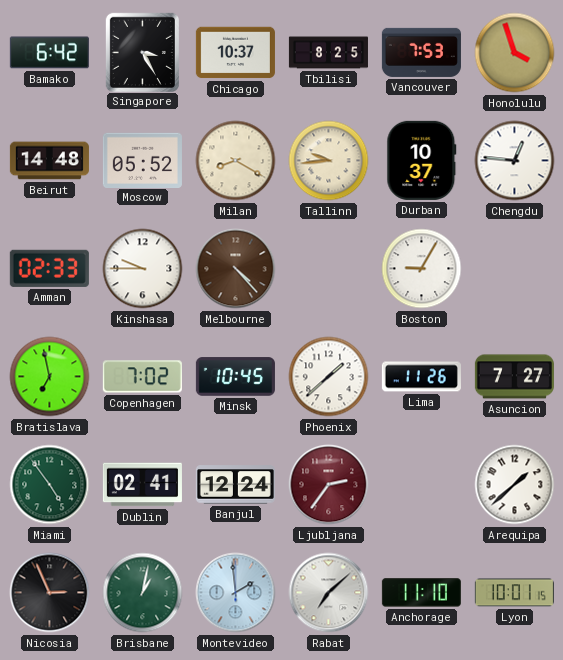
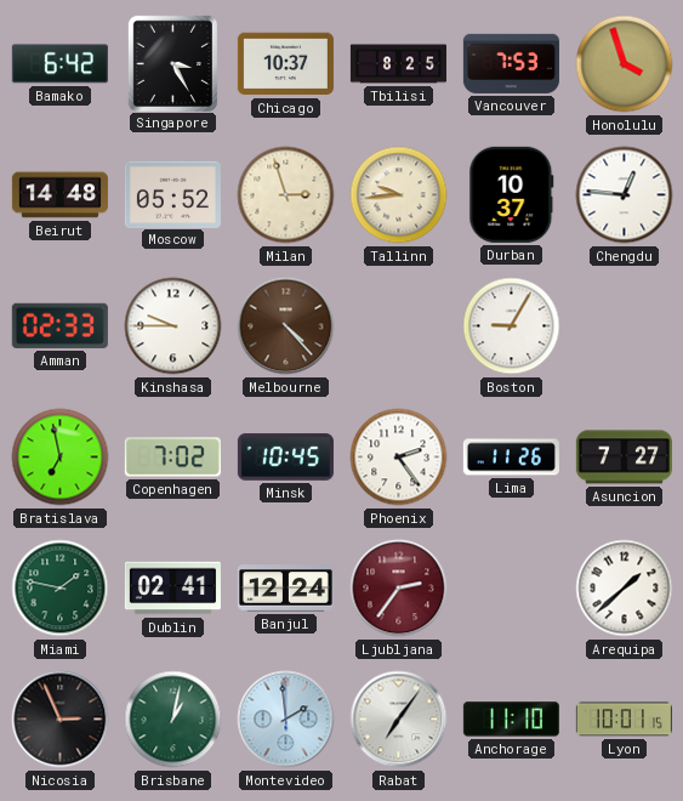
Milan: 8:20 -> 2:57
Phoenix: 1:38 -> 2:24
Miami: 4:54 -> 1:47
Rabat: 7:08 -> 7:06
